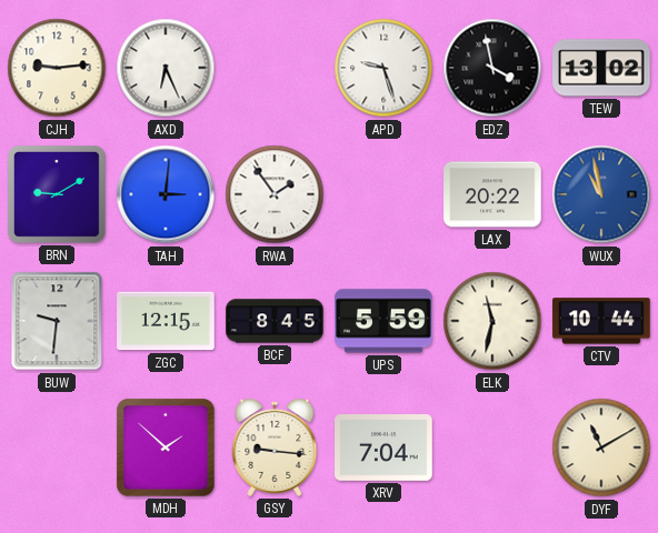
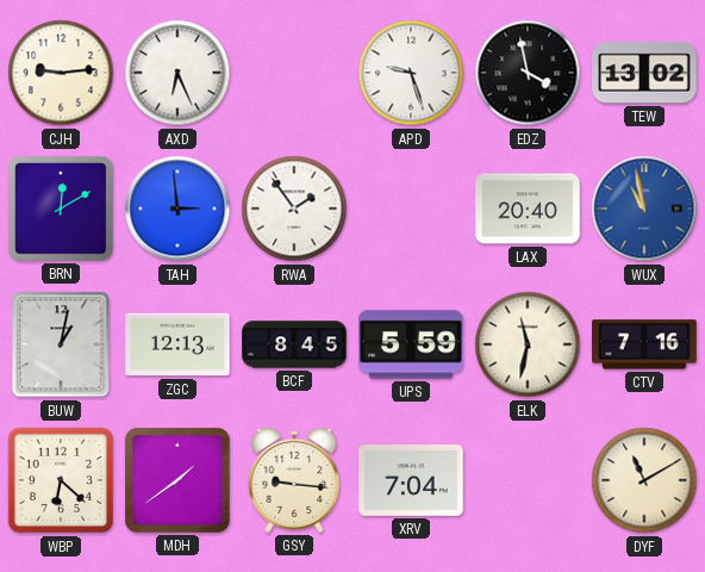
BRN: 9:10 -> 12:10
TAH: 3:01 -> 2:59
LAX: 20:22 -> 20:40
BUW: 9:31 -> 1:02
ZGC: 12:15 -> 12:13
CTV: 10:44 -> 7:16
WBP: none -> 6:22
MDH: 1:52 -> 1:39
